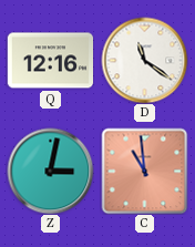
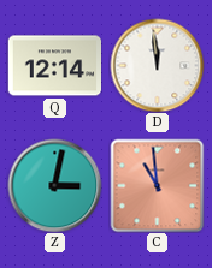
Q: 12:16 -> 12:14
D: 11:21 -> 11:59
